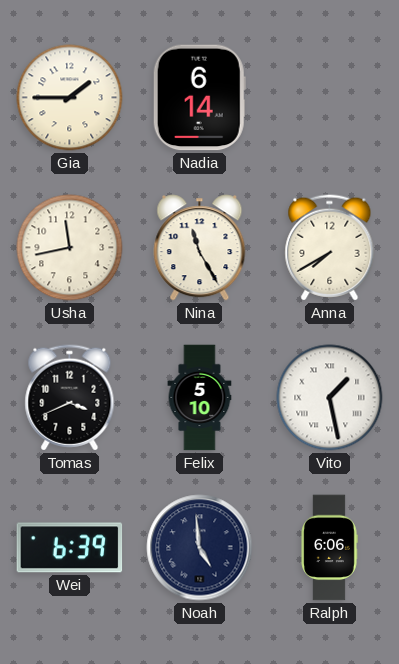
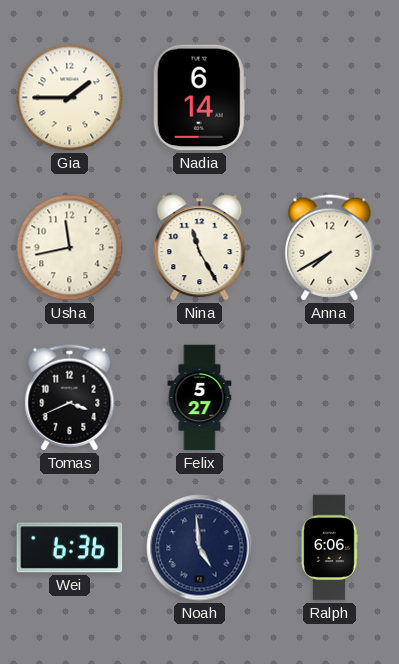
Felix: 5:10 -> 5:27
Vito: 1:28 -> none
Wei: 6:39 -> 6:36
